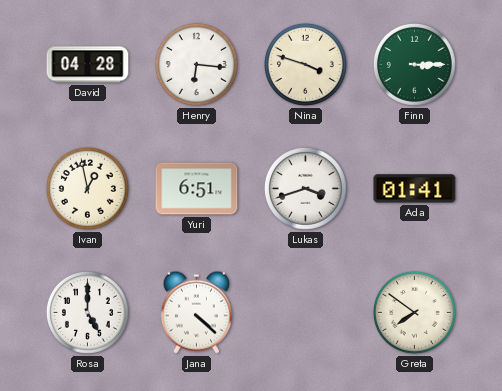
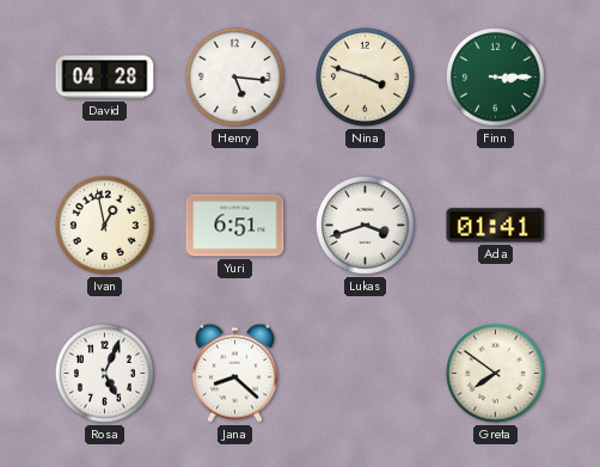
Henry: 6:16 -> 5:16
Rosa: 5:00 -> 5:04
Jana: 4:22 -> 8:22
